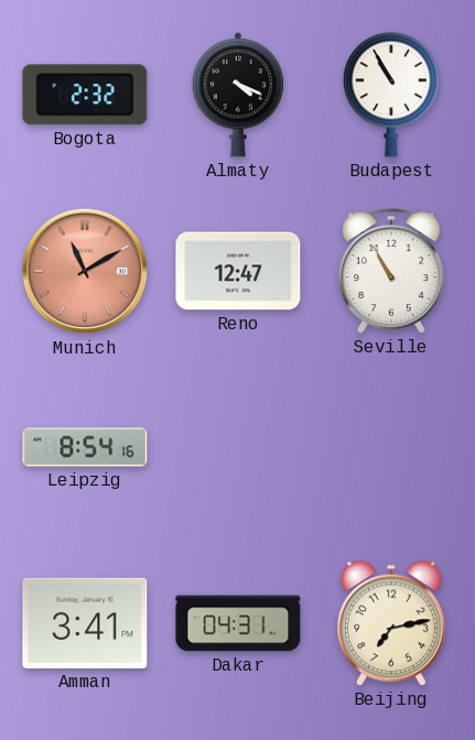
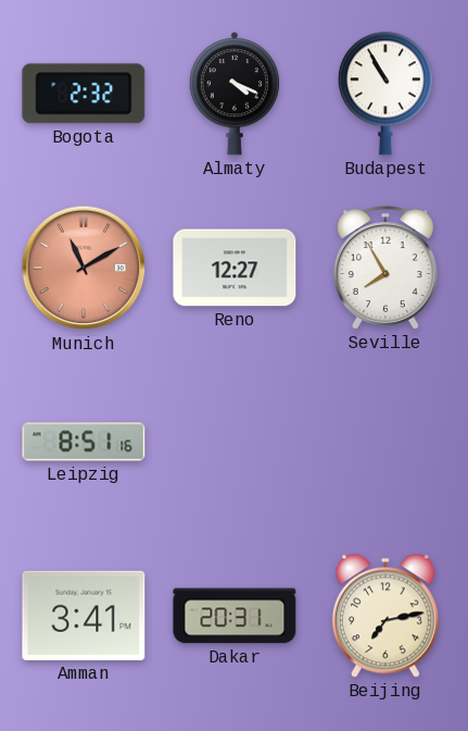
Reno: 12:47 -> 12:27
Seville: 10:55 -> 7:55
Leipzig: 8:54 -> 8:51
Dakar: 04:31 -> 20:31
